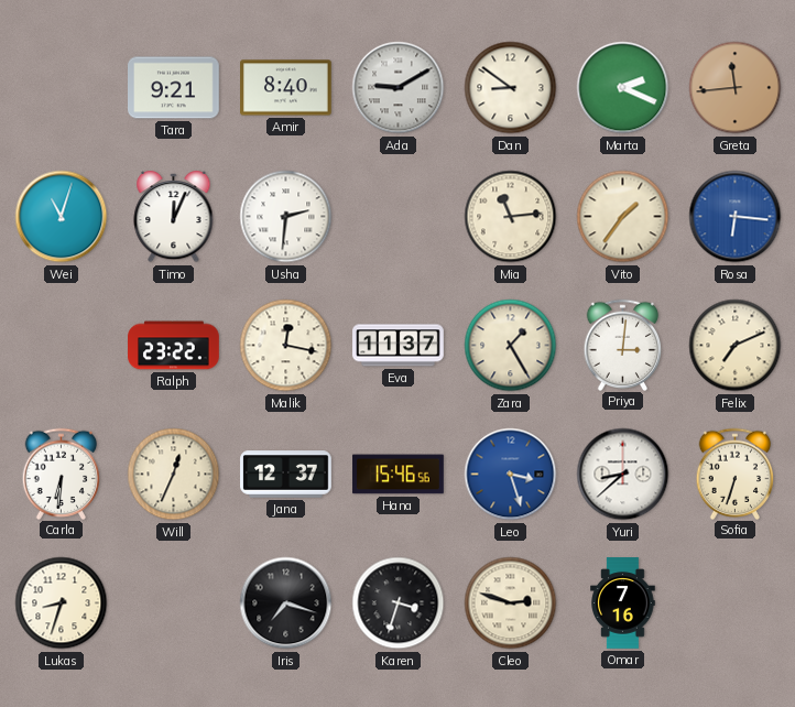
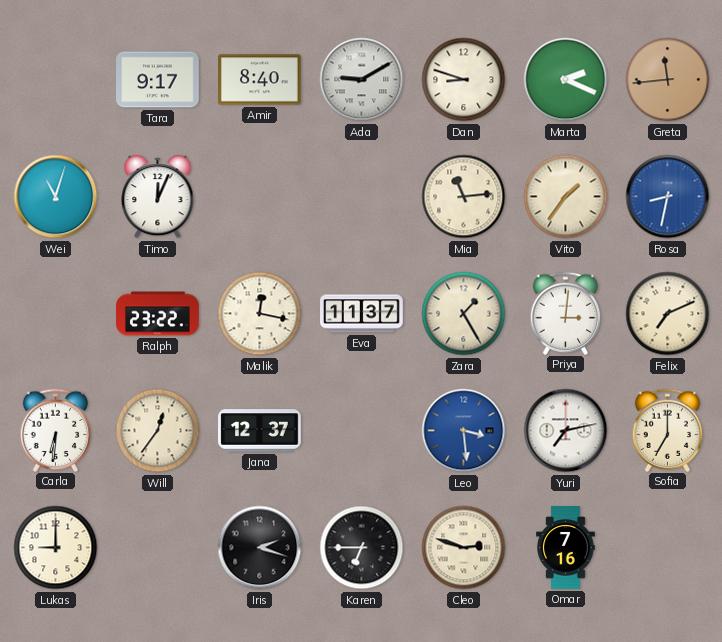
Tara: 9:21 -> 9:17
Dan: 8:51 -> 8:48
Usha: 2:31 -> none
Rosa: 6:16 -> 8:32
Will: 12:34 -> 12:36
Hana: 15:46 -> none
Leo: 3:27 -> 3:29
Yuri: 8:38 -> 7:13
Sofia: 6:33 -> 7:00
Lukas: 8:33 -> 9:00
Iris: 7:18 -> 2:18
Karen: 3:33 -> 6:45
